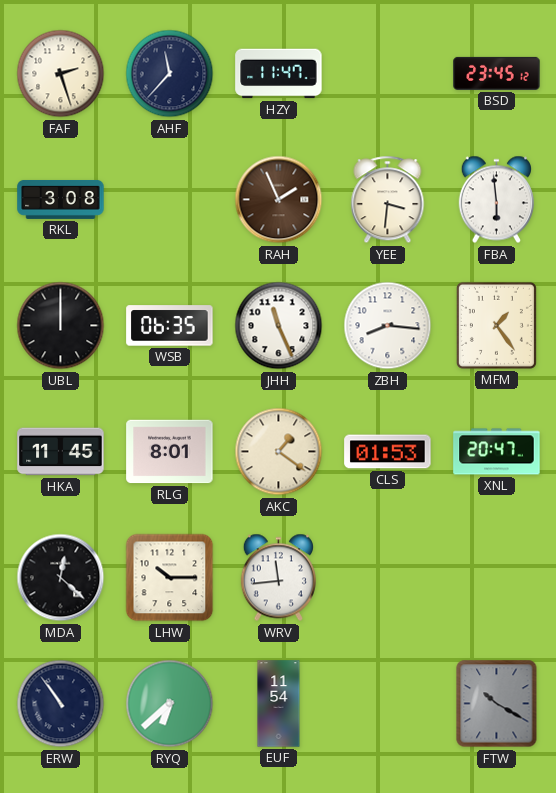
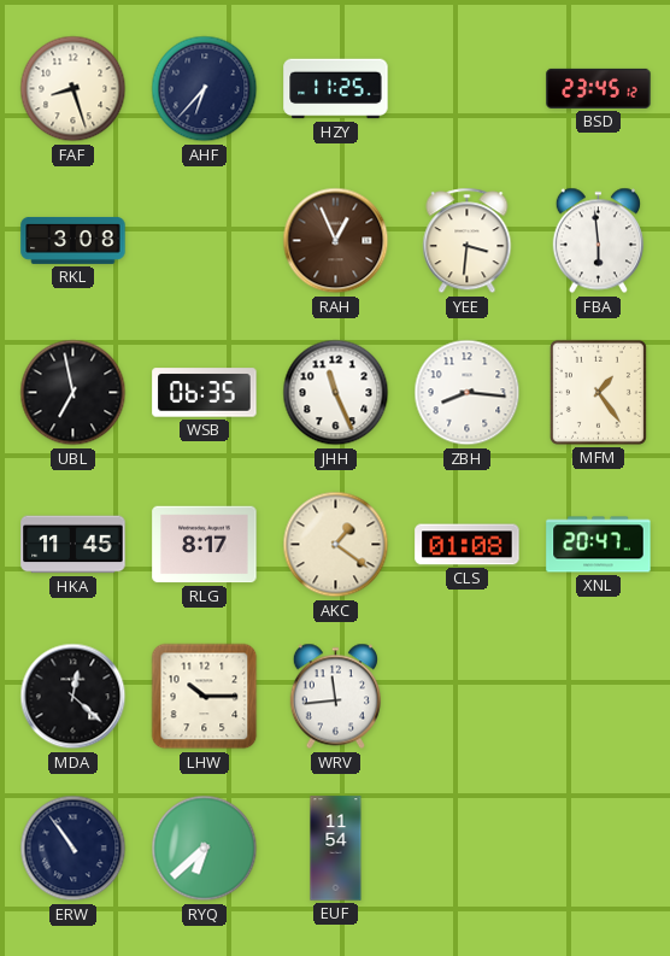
FAF: 2:27 -> 8:27
AHF: 11:37 -> 6:37
HZY: 11:47 -> 11:25
RAH: 1:56 -> 12:56
UBL: 12:00 -> 6:58
RLG: 8:01 -> 8:17
CLS: 01:53 -> 01:08
FTW: 10:20 -> none
